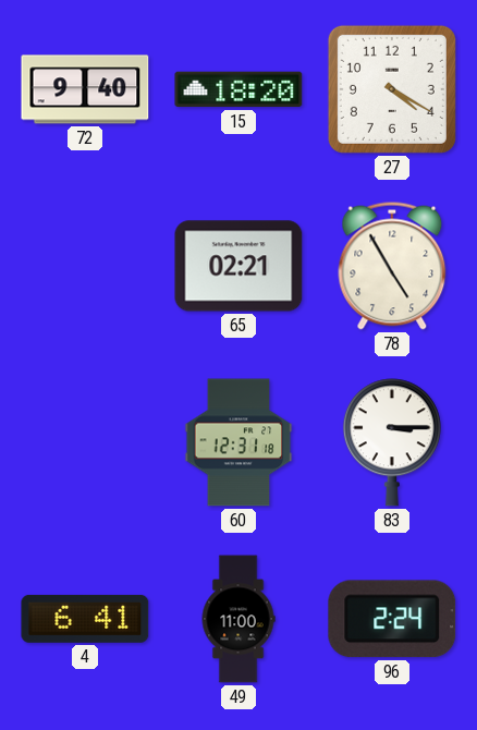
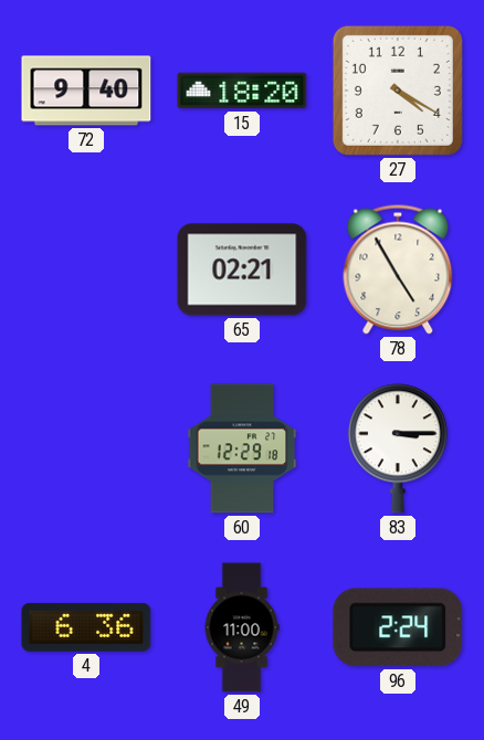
60: 12:31 -> 12:29
4: 6:41 -> 6:36
